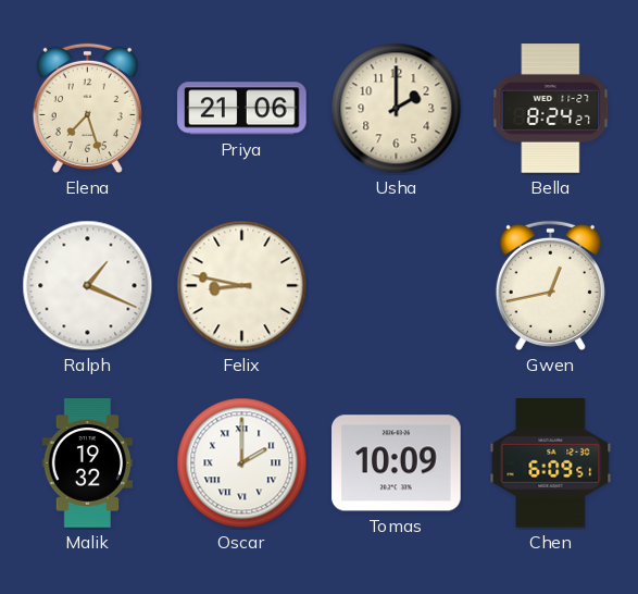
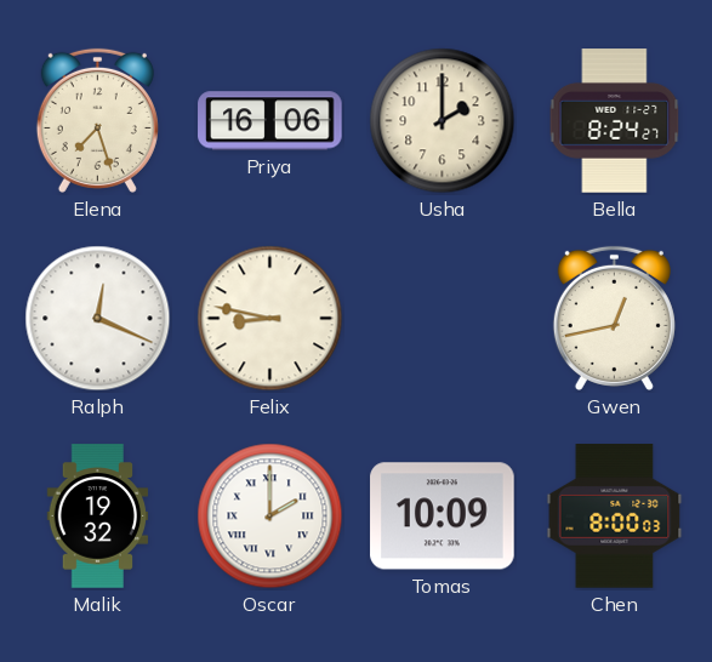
Priya: 21:06 -> 16:06
Ralph: 1:19 -> 12:19
Chen: 6:09 -> 8:00
